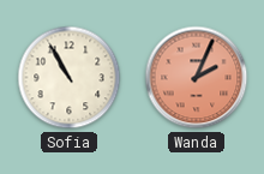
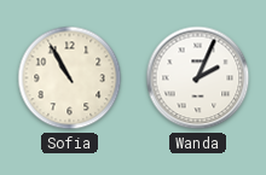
Wanda dial: salmon -> white
